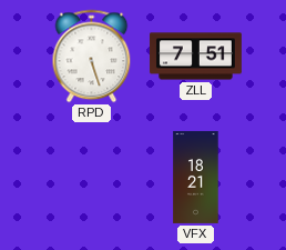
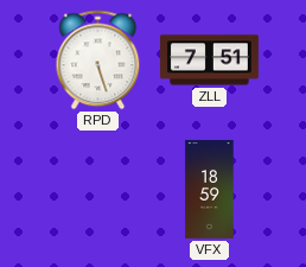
VFX: 18:21 -> 18:59
